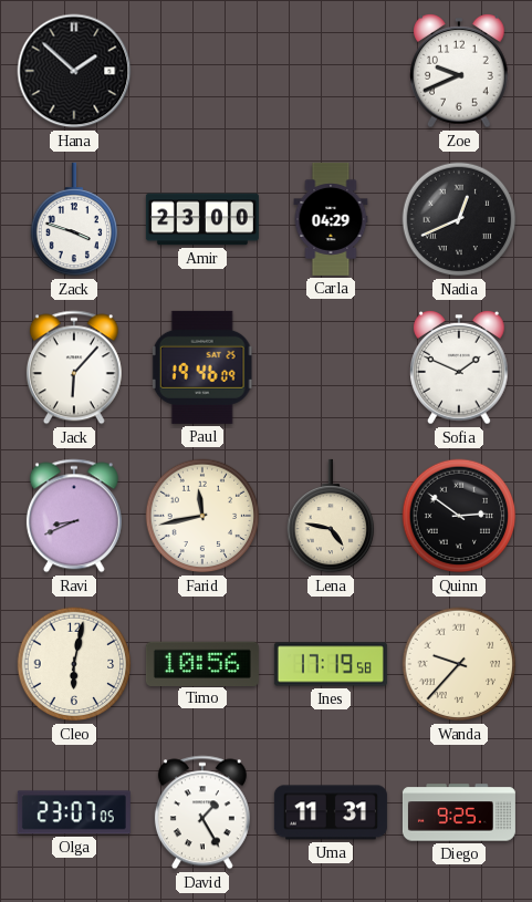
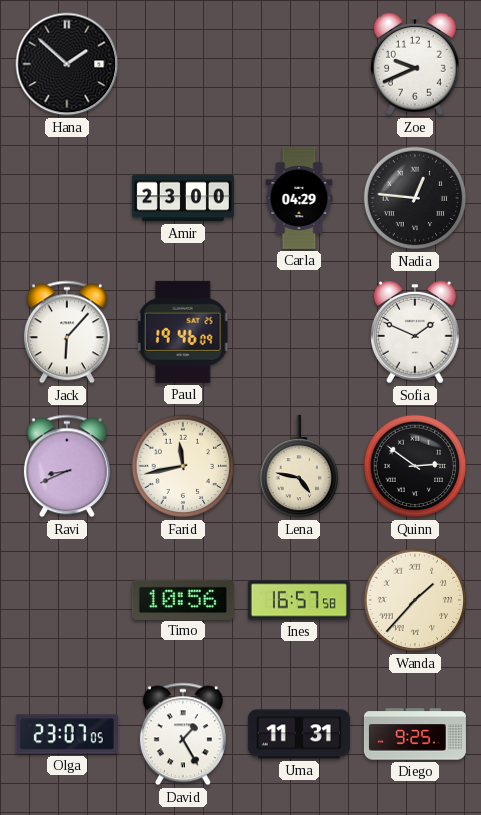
Zack: 3:48 -> none
Nadia: 12:41 -> 12:46
Cleo: 6:02 -> none
Ines: 17:19 -> 16:57
Wanda: 9:37 -> 1:37
